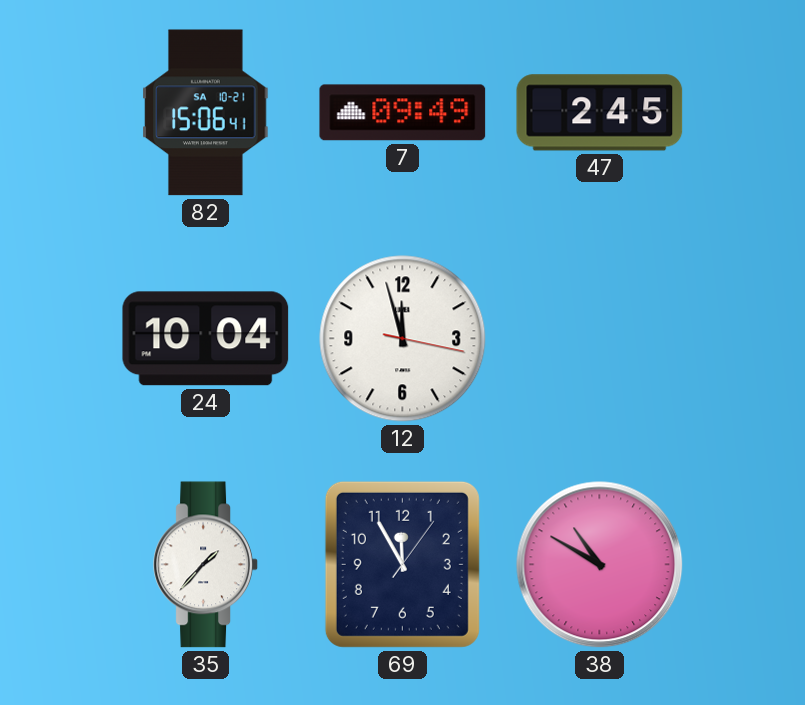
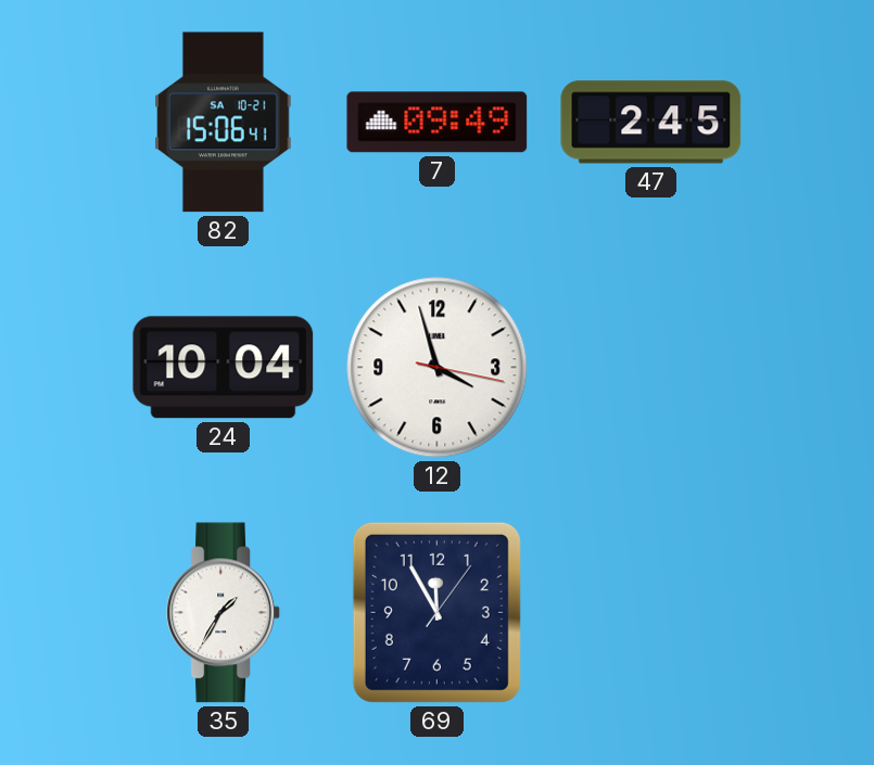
12: 11:57 -> 3:57
35: 1:37 -> 1:35
38: 10:50 -> none
